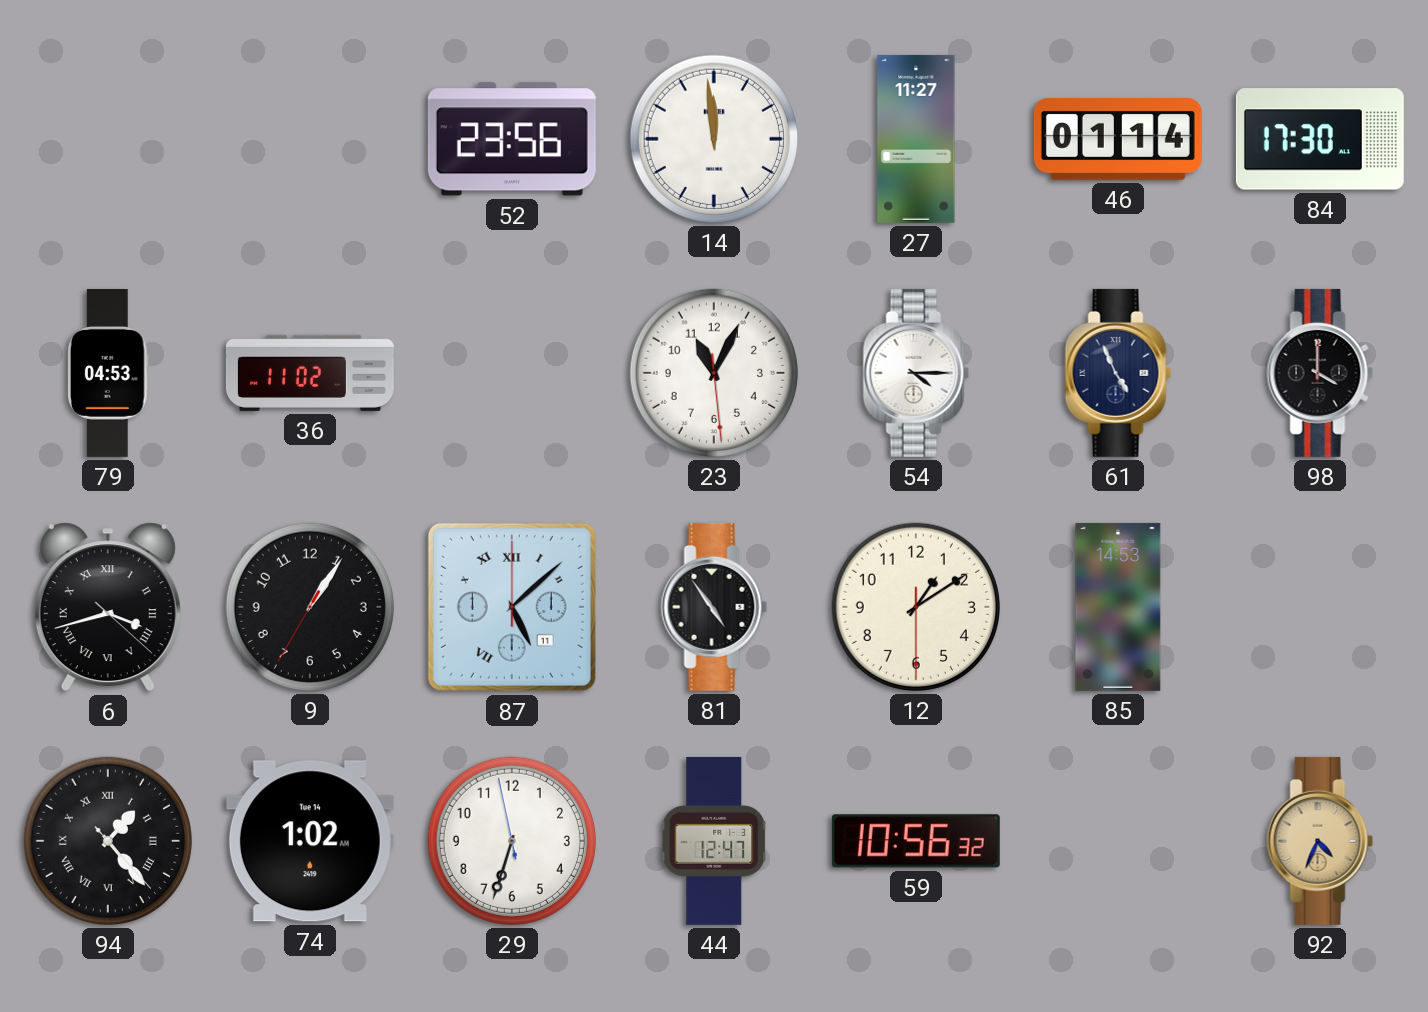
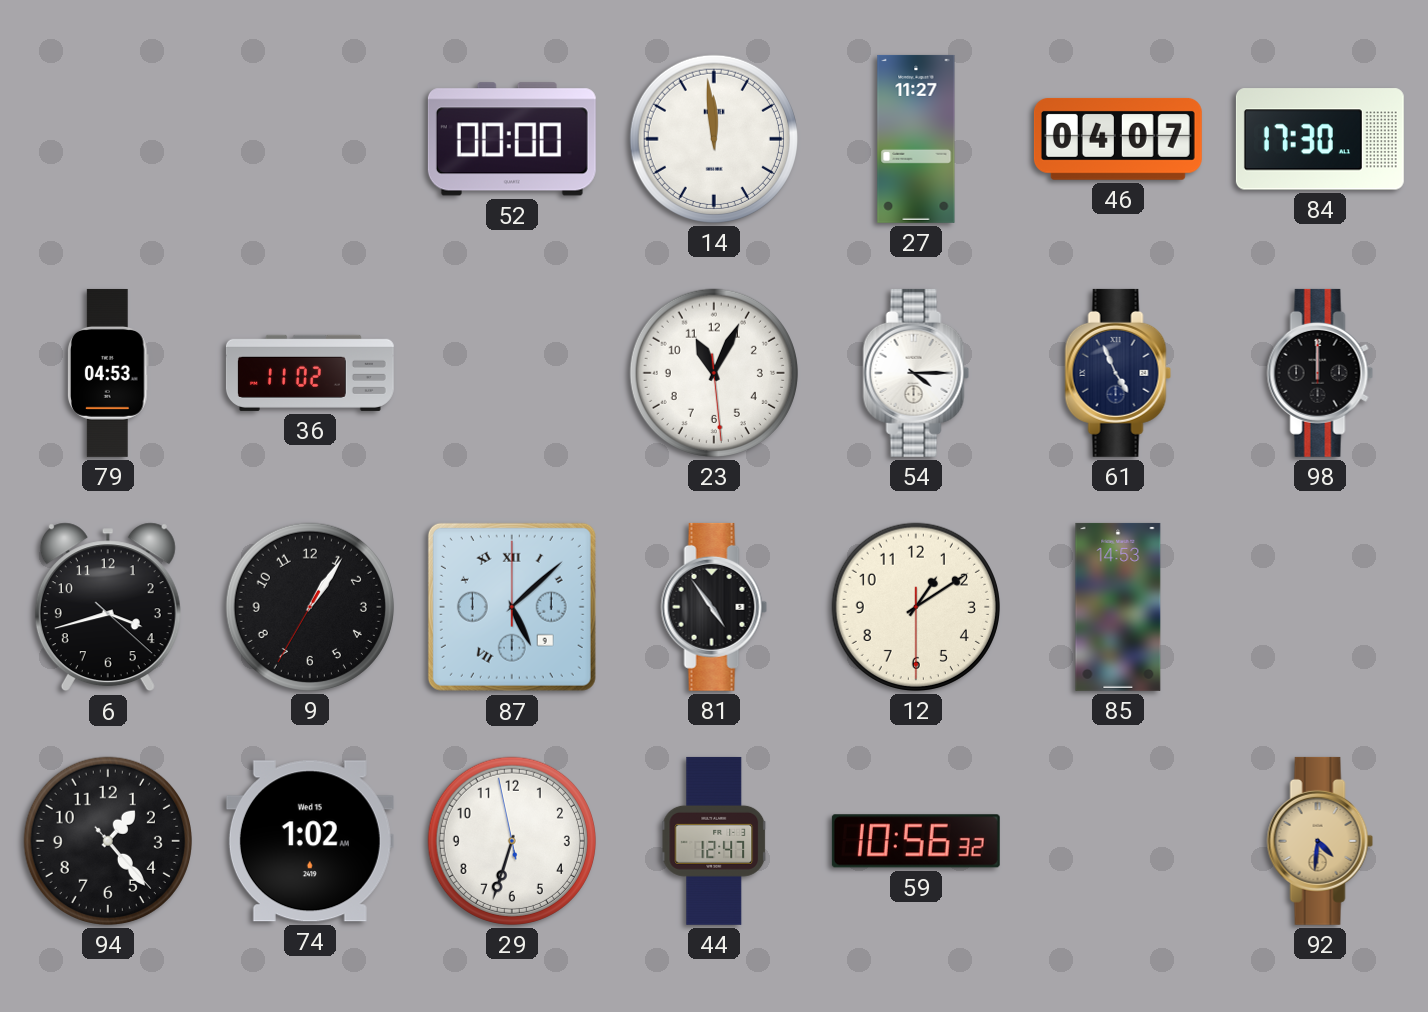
52: 23:56 -> 00:00
46: 01:14 -> 04:07
98: 4:00 -> 12:00
6 numerals: Roman -> Arabic
87 date: 11 -> 9
94 numerals: Roman -> Arabic
74 date: Tue 14 -> Wed 15
92: 4:34 -> 4:31
